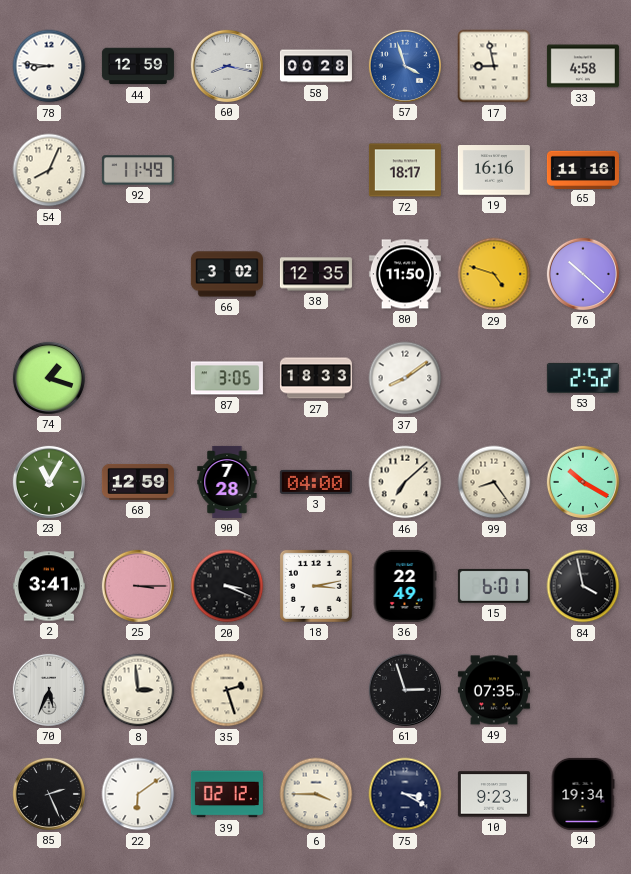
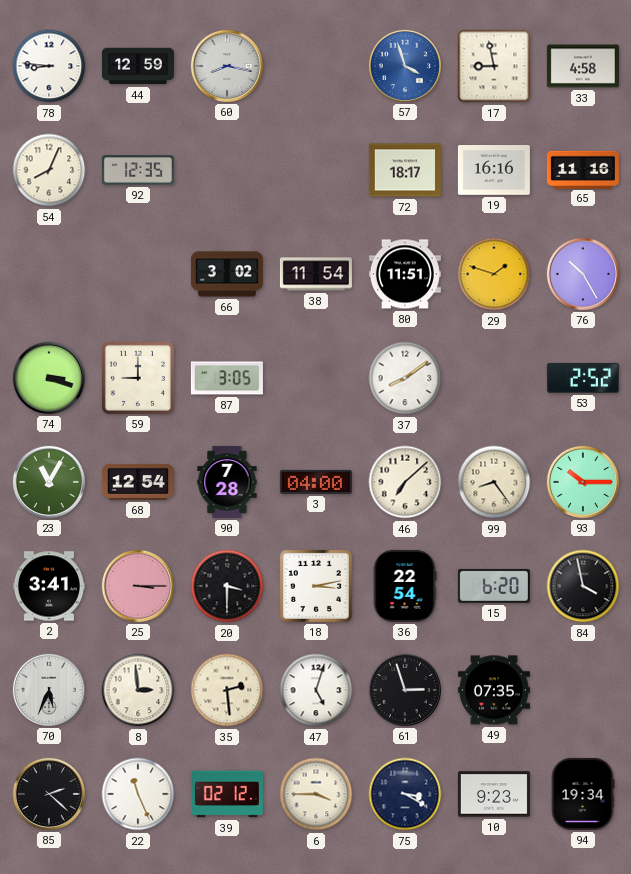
58: 00:28 -> none
92: 11:49 -> 12:35
38: 12:35 -> 11:54
80: 11:50 -> 11:51
29: 4:48 -> 1:48
76: 10:22 -> 10:25
74: 1:18 -> 3:18
59: none -> 9:00
27: 18:33 -> none
68: 12:59 -> 12:54
93: 10:20 -> 10:15
20: 3:19 -> 3:30
36: 22:49 -> 22:54
15: 6:01 -> 6:20
35: 2:27 -> 2:29
47: none -> 5:03
85: 2:26 -> 2:22
22: 6:09 -> 11:26
